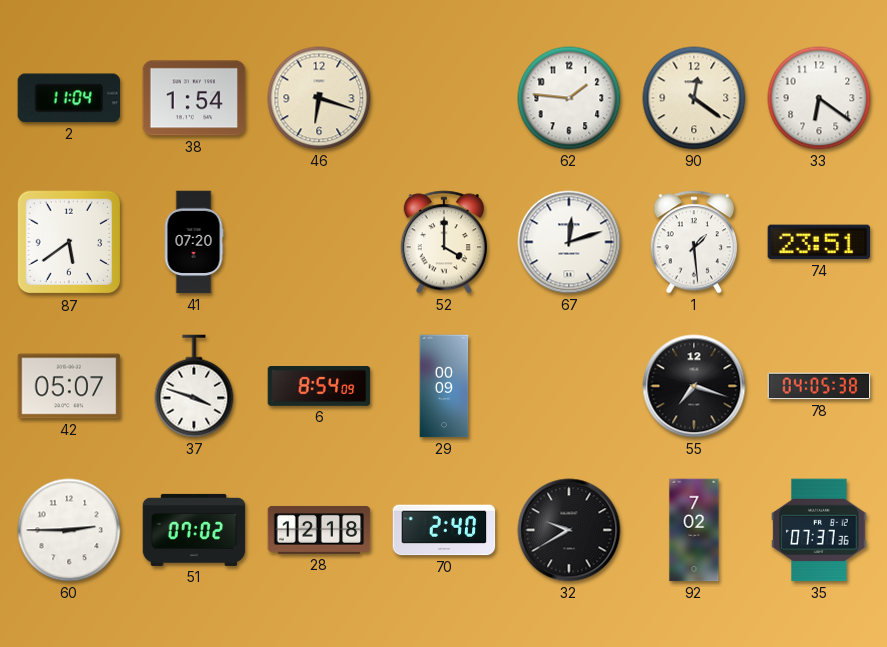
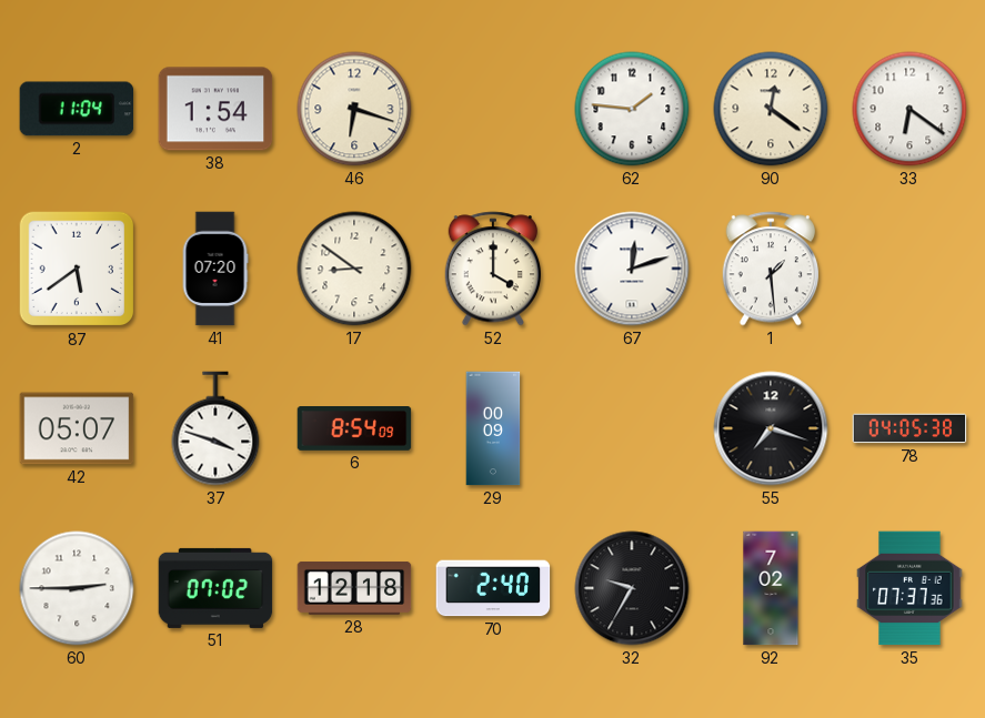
17: none -> 8:51
74: 23:51 -> none
32: 9:40 -> 9:35
